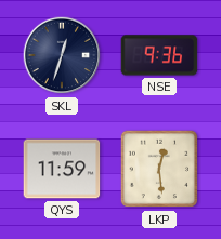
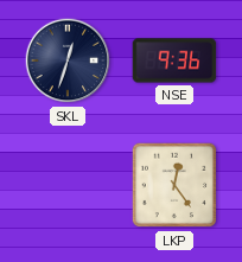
QYS: 11:59 -> none
LKP: 12:29 -> 12:24
